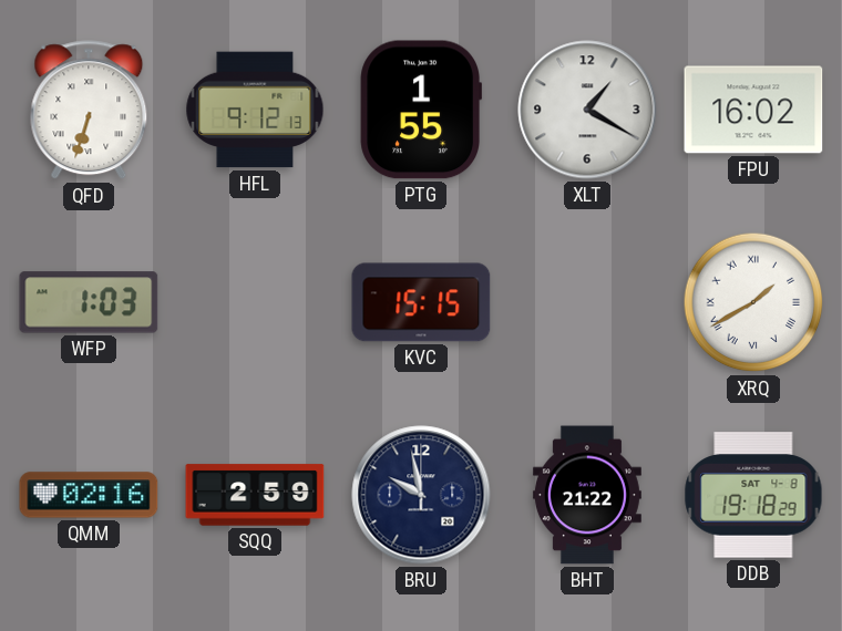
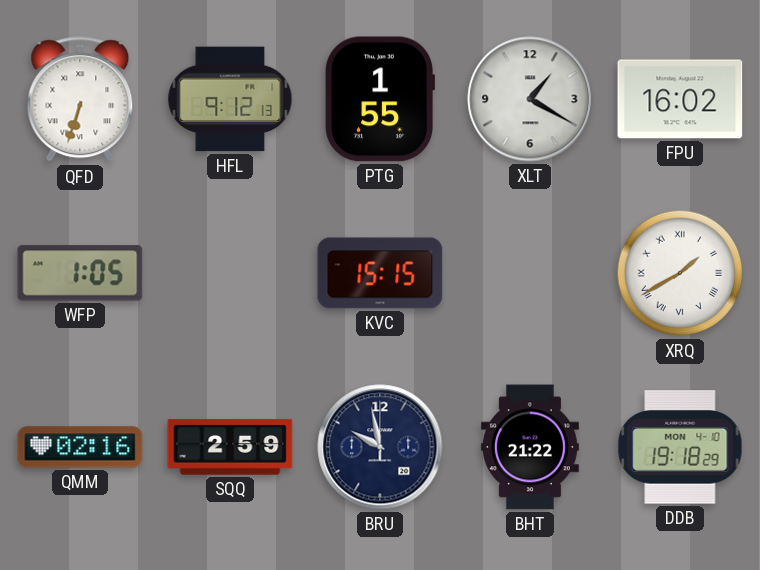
WFP: 1:03 -> 1:05
DDB date: SAT 4-8 -> MON 4-10
